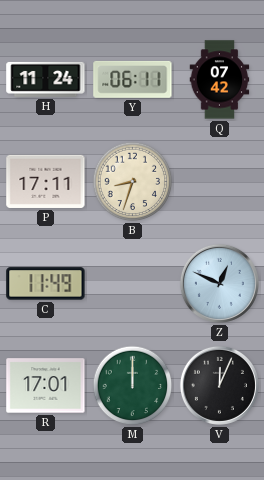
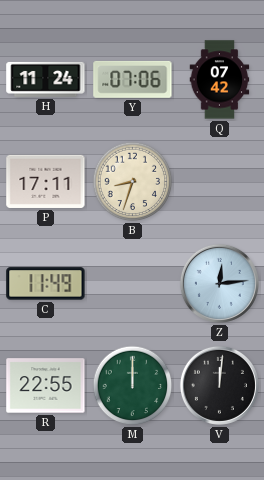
Y: 06:11 -> 07:06
Z: 12:49 -> 12:14
R: 17:01 -> 22:55
V: 12:04 -> 12:01
